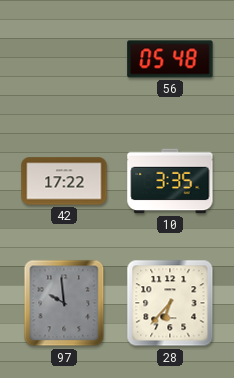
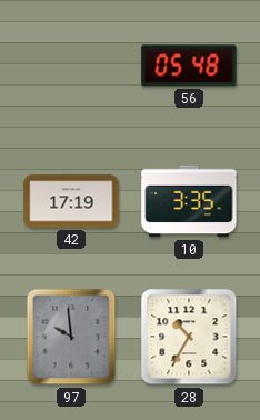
42: 17:22 -> 17:19
28: 6:37 -> 10:35
